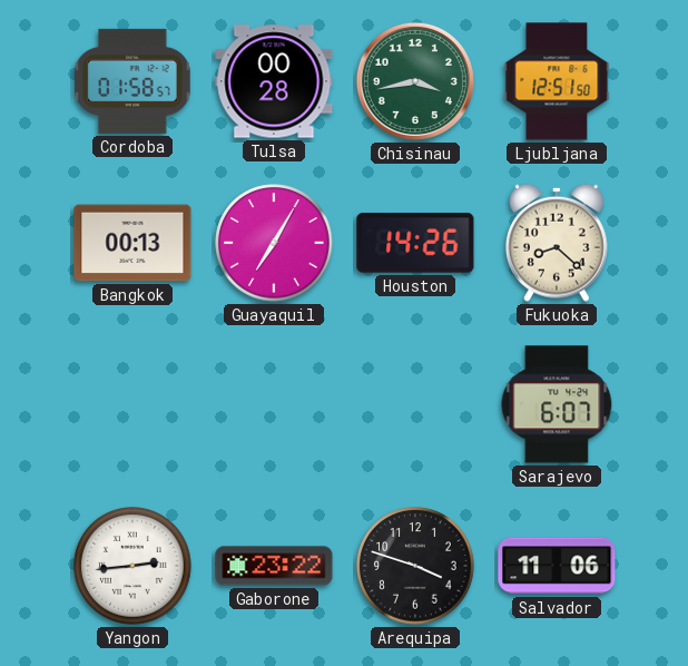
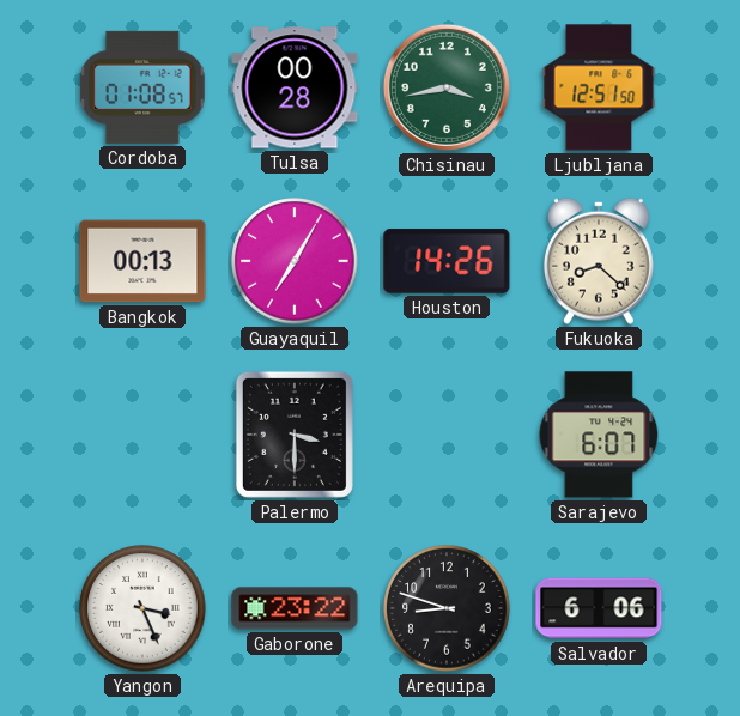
Cordoba: 01:58 -> 01:08
Palermo: none -> 3:30
Yangon: 2:44 -> 3:26
Arequipa: 3:48 -> 8:48
Salvador: 11:06 -> 6:06
